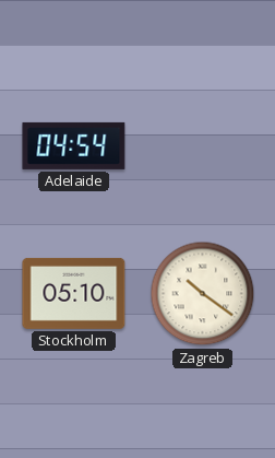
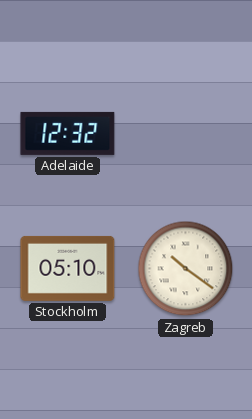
Adelaide: 04:54 -> 12:32
